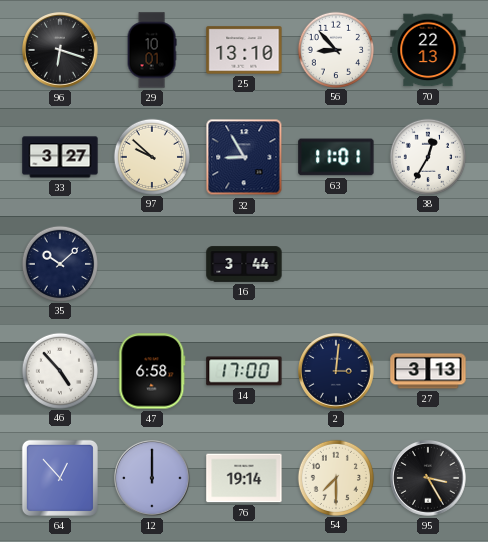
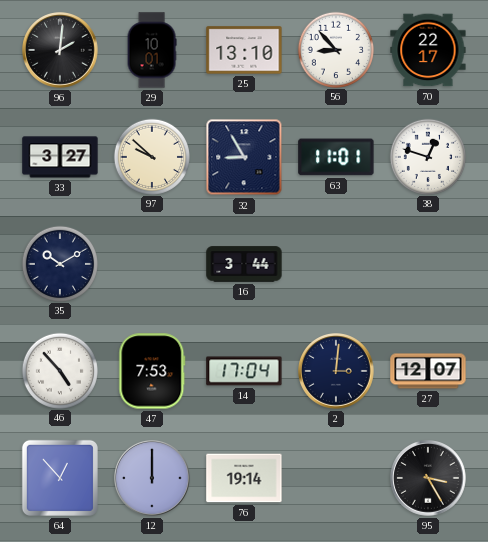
96: 6:18 -> 2:01
70: 22:13 -> 22:17
38: 12:35 -> 12:48
35: 10:08 -> 10:10
47: 6:58 -> 7:53
14: 17:00 -> 17:04
27: 3:13 -> 12:07
54: 7:30 -> none
